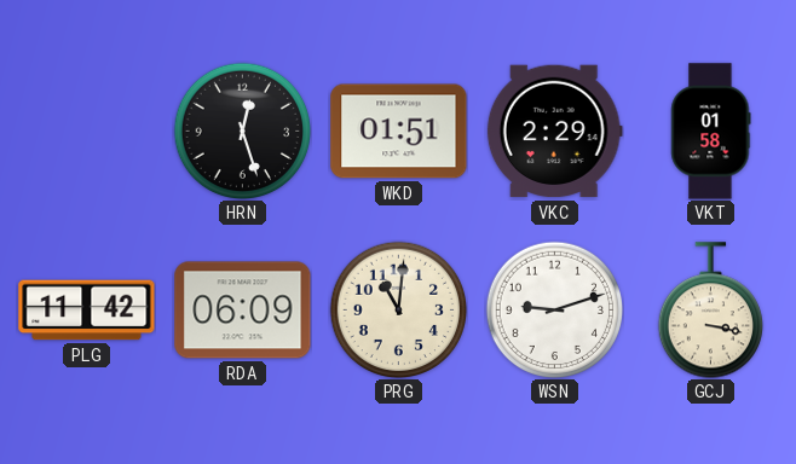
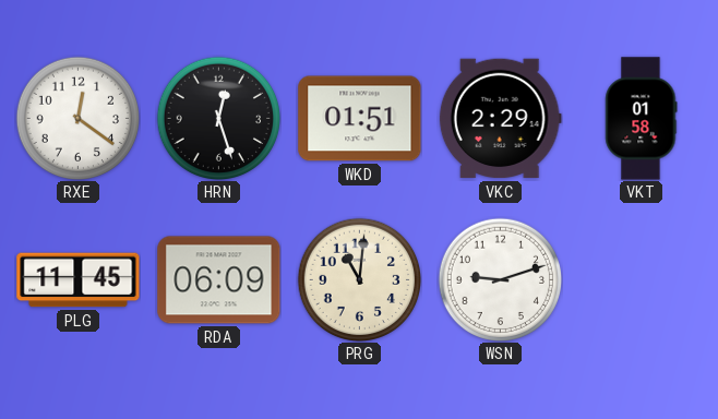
RXE: none -> 12:21
PLG: 11:42 -> 11:45
GCJ: 3:17 -> none
